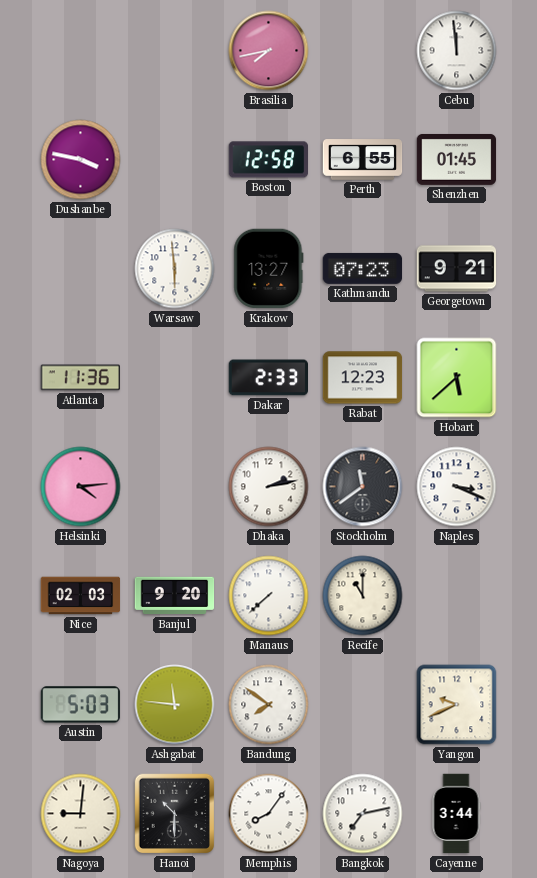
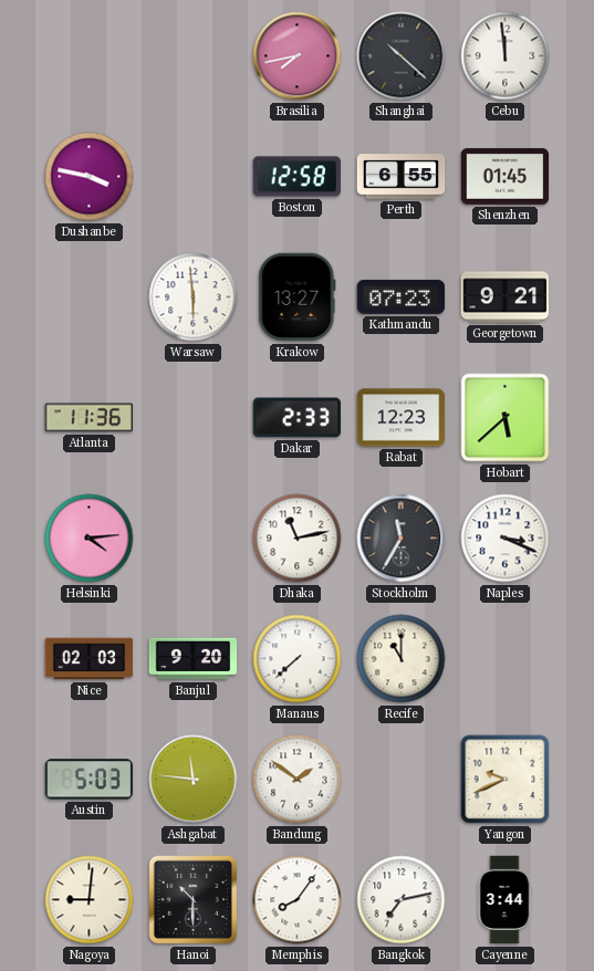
Shanghai: none -> 10:22
Dhaka: 2:13 -> 11:13
Stockholm: 11:39 -> 11:35
Bandung: 7:51 -> 1:51
